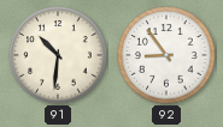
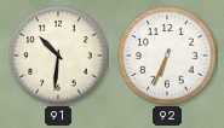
92: 8:54 -> 6:34
